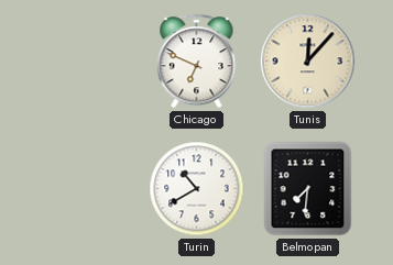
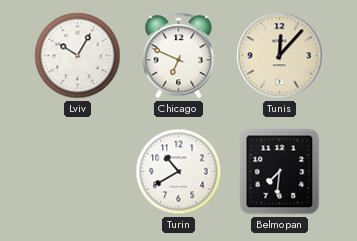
Lviv: none -> 10:05
